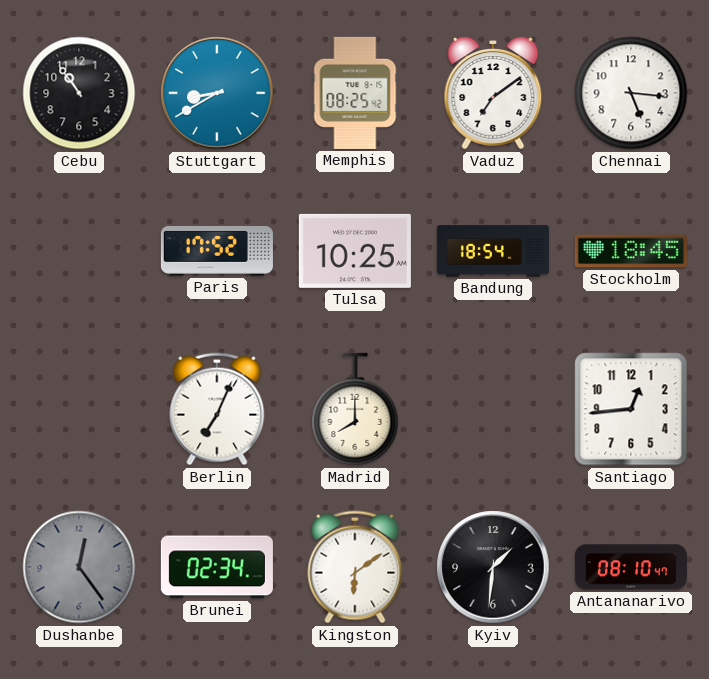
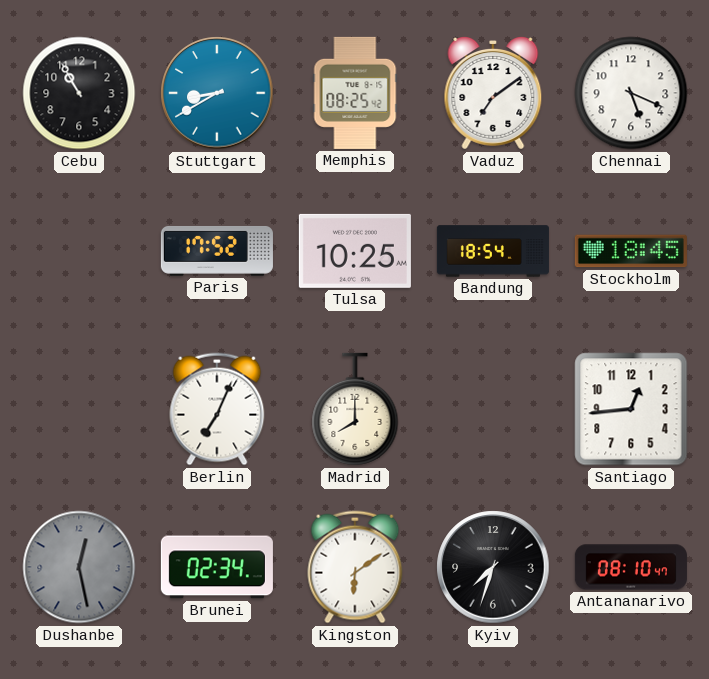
Cebu: 10:54 -> 10:55
Chennai: 5:16 -> 5:19
Dushanbe: 12:24 -> 12:28
Kyiv: 1:31 -> 7:33
